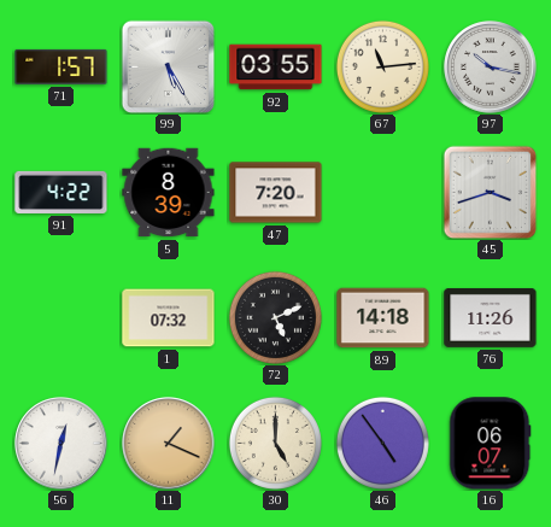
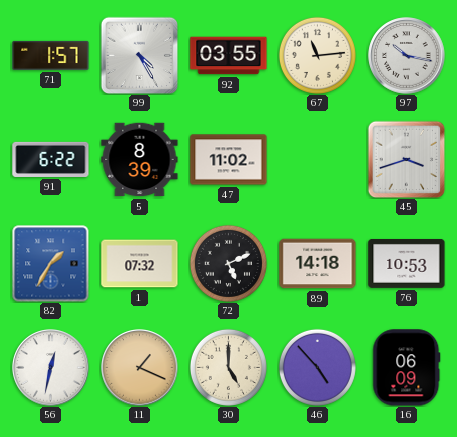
99: 5:25 -> 4:25
91: 4:22 -> 6:22
47: 7:20 -> 11:02
82: none -> 1:35
76: 11:26 -> 10:53
46: 4:54 -> 4:53
16: 06:07 -> 06:09
